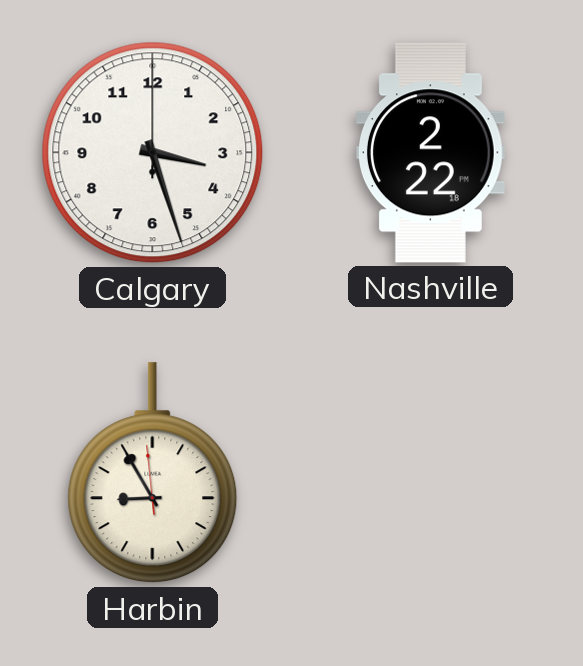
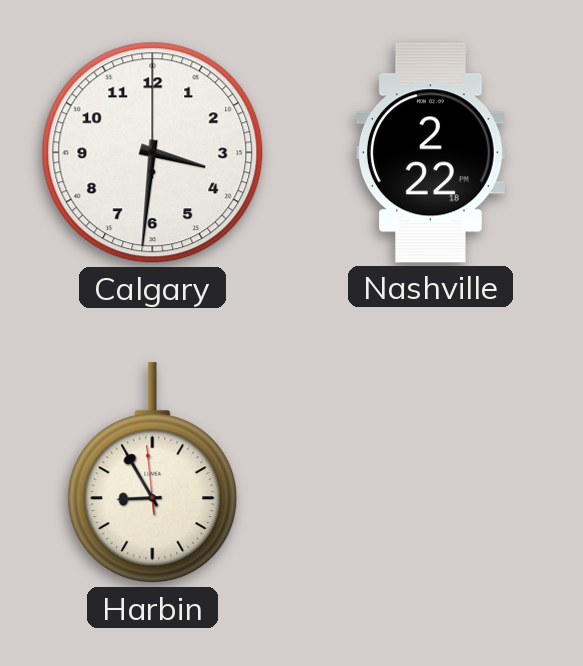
Calgary: 3:27 -> 3:31
